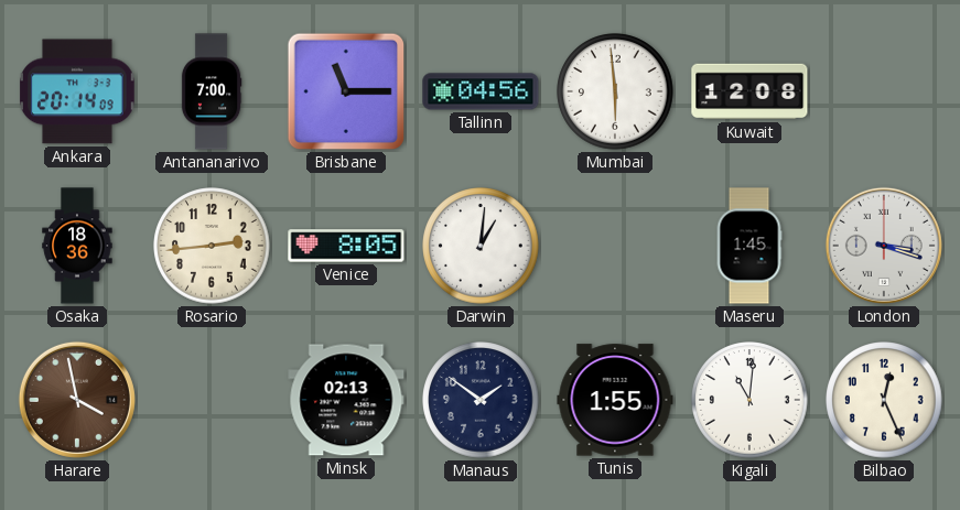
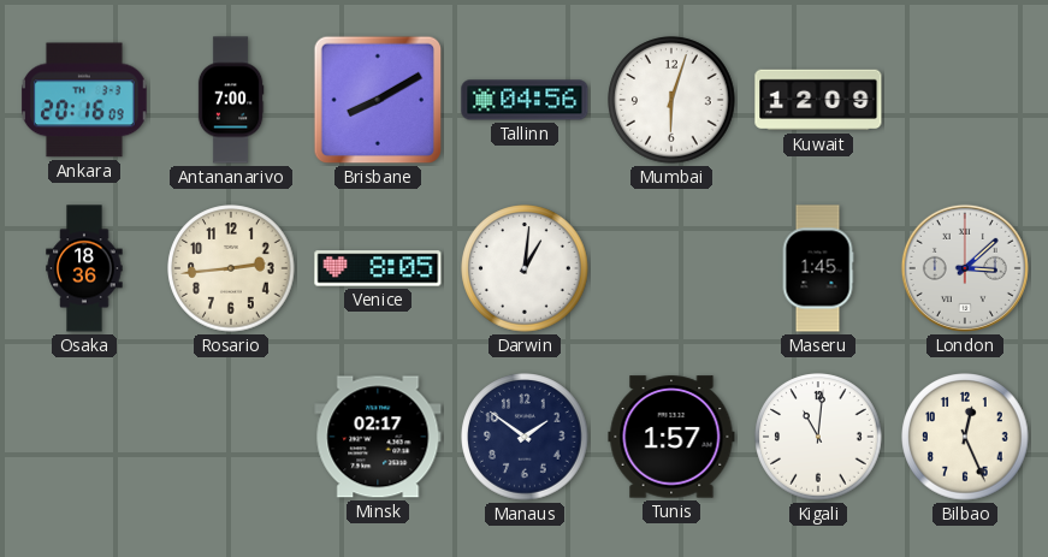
Ankara: 20:14 -> 20:16
Brisbane: 11:15 -> 8:10
Mumbai: 5:59 -> 6:03
Kuwait: 12:08 -> 12:09
London: 3:18 -> 3:08
Harare: 3:58 -> none
Minsk: 02:13 -> 02:17
Tunis: 1:55 -> 1:57
